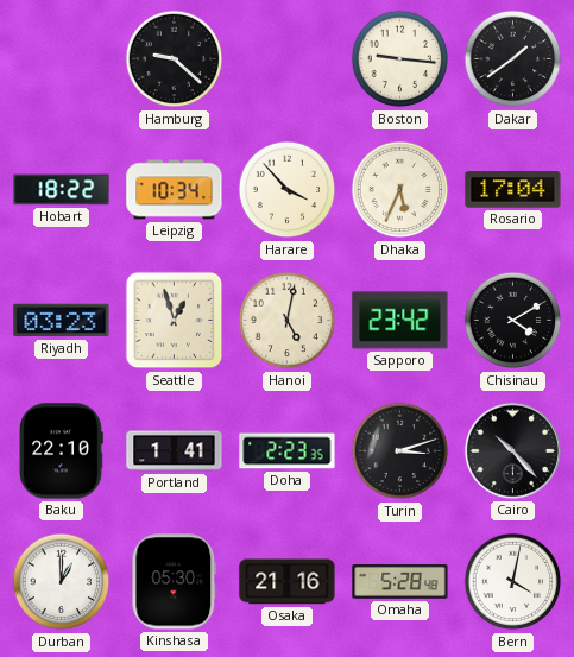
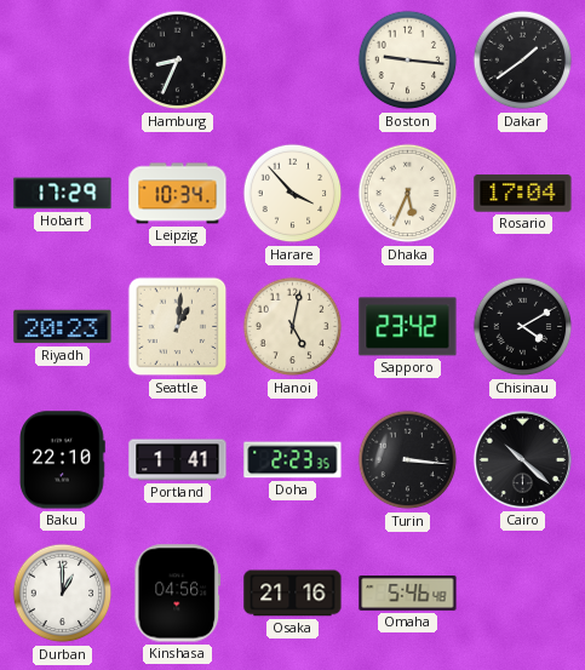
Hamburg: 9:22 -> 8:34
Hobart: 18:22 -> 17:29
Riyadh: 03:23 -> 20:23
Seattle: 12:57 -> 1:01
Turin: 3:12 -> 3:16
Cairo: 10:23 -> 10:22
Kinshasa: 05:30 -> 04:56
Omaha: 5:28 -> 5:46
Bern: 4:02 -> none
